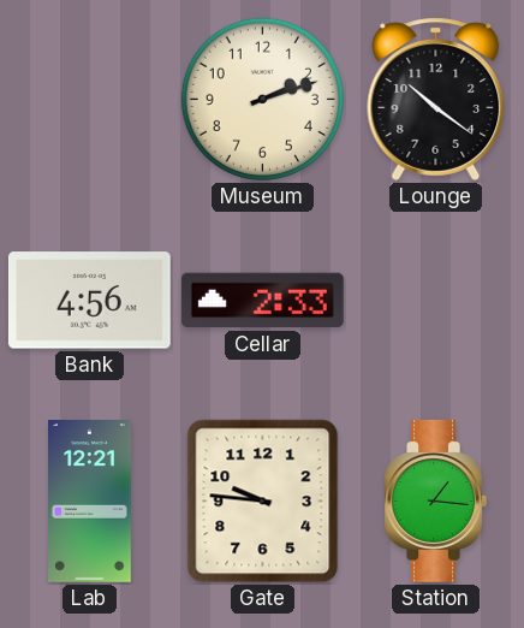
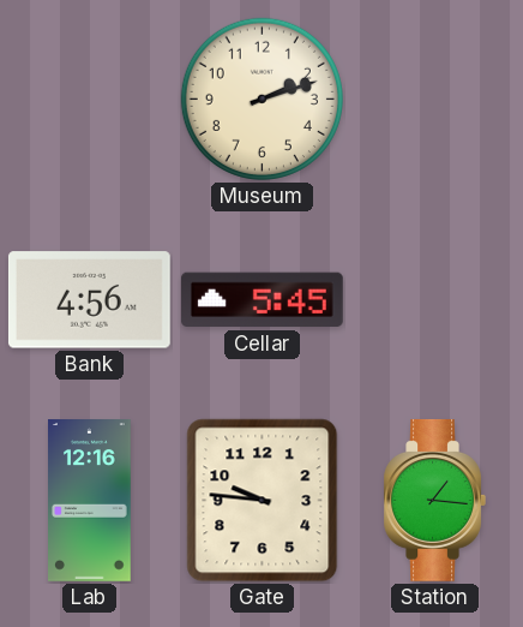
Lounge: 10:21 -> none
Cellar: 2:33 -> 5:45
Lab: 12:21 -> 12:16
